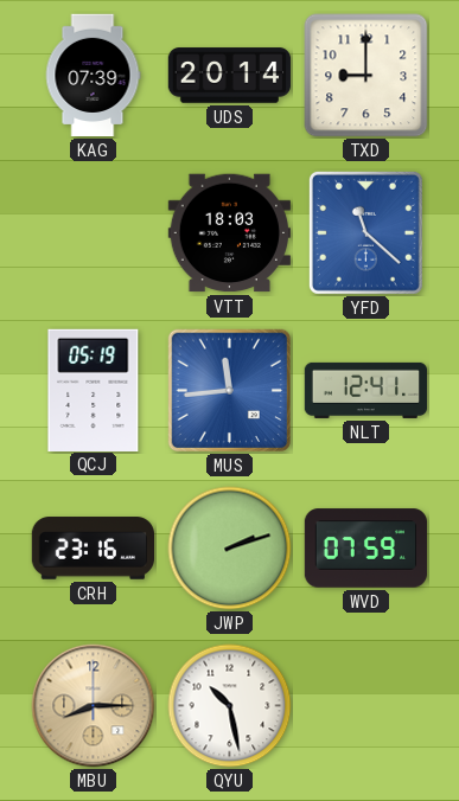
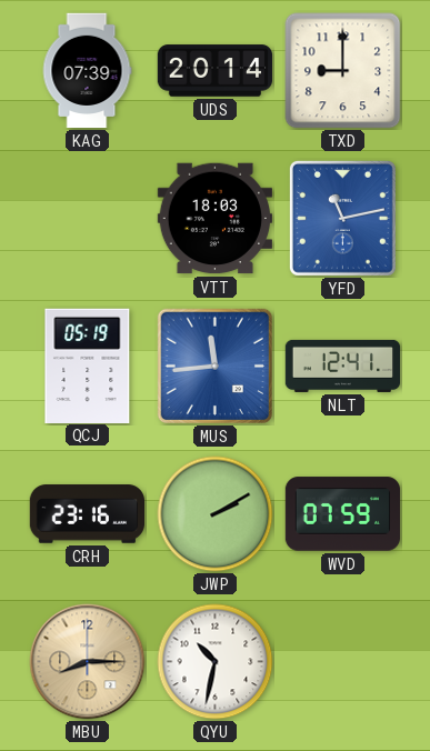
YFD: 11:22 -> 11:13
JWP: 2:12 -> 2:10
QYU: 10:28 -> 10:32
